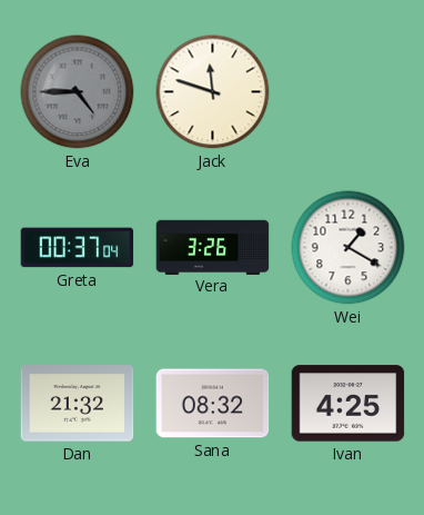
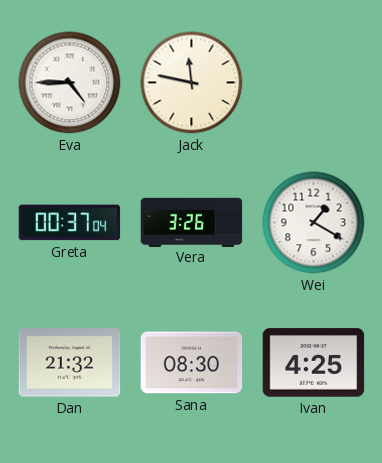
Eva dial: grey -> white
Jack: 11:48 -> 11:47
Sana: 08:32 -> 08:30
